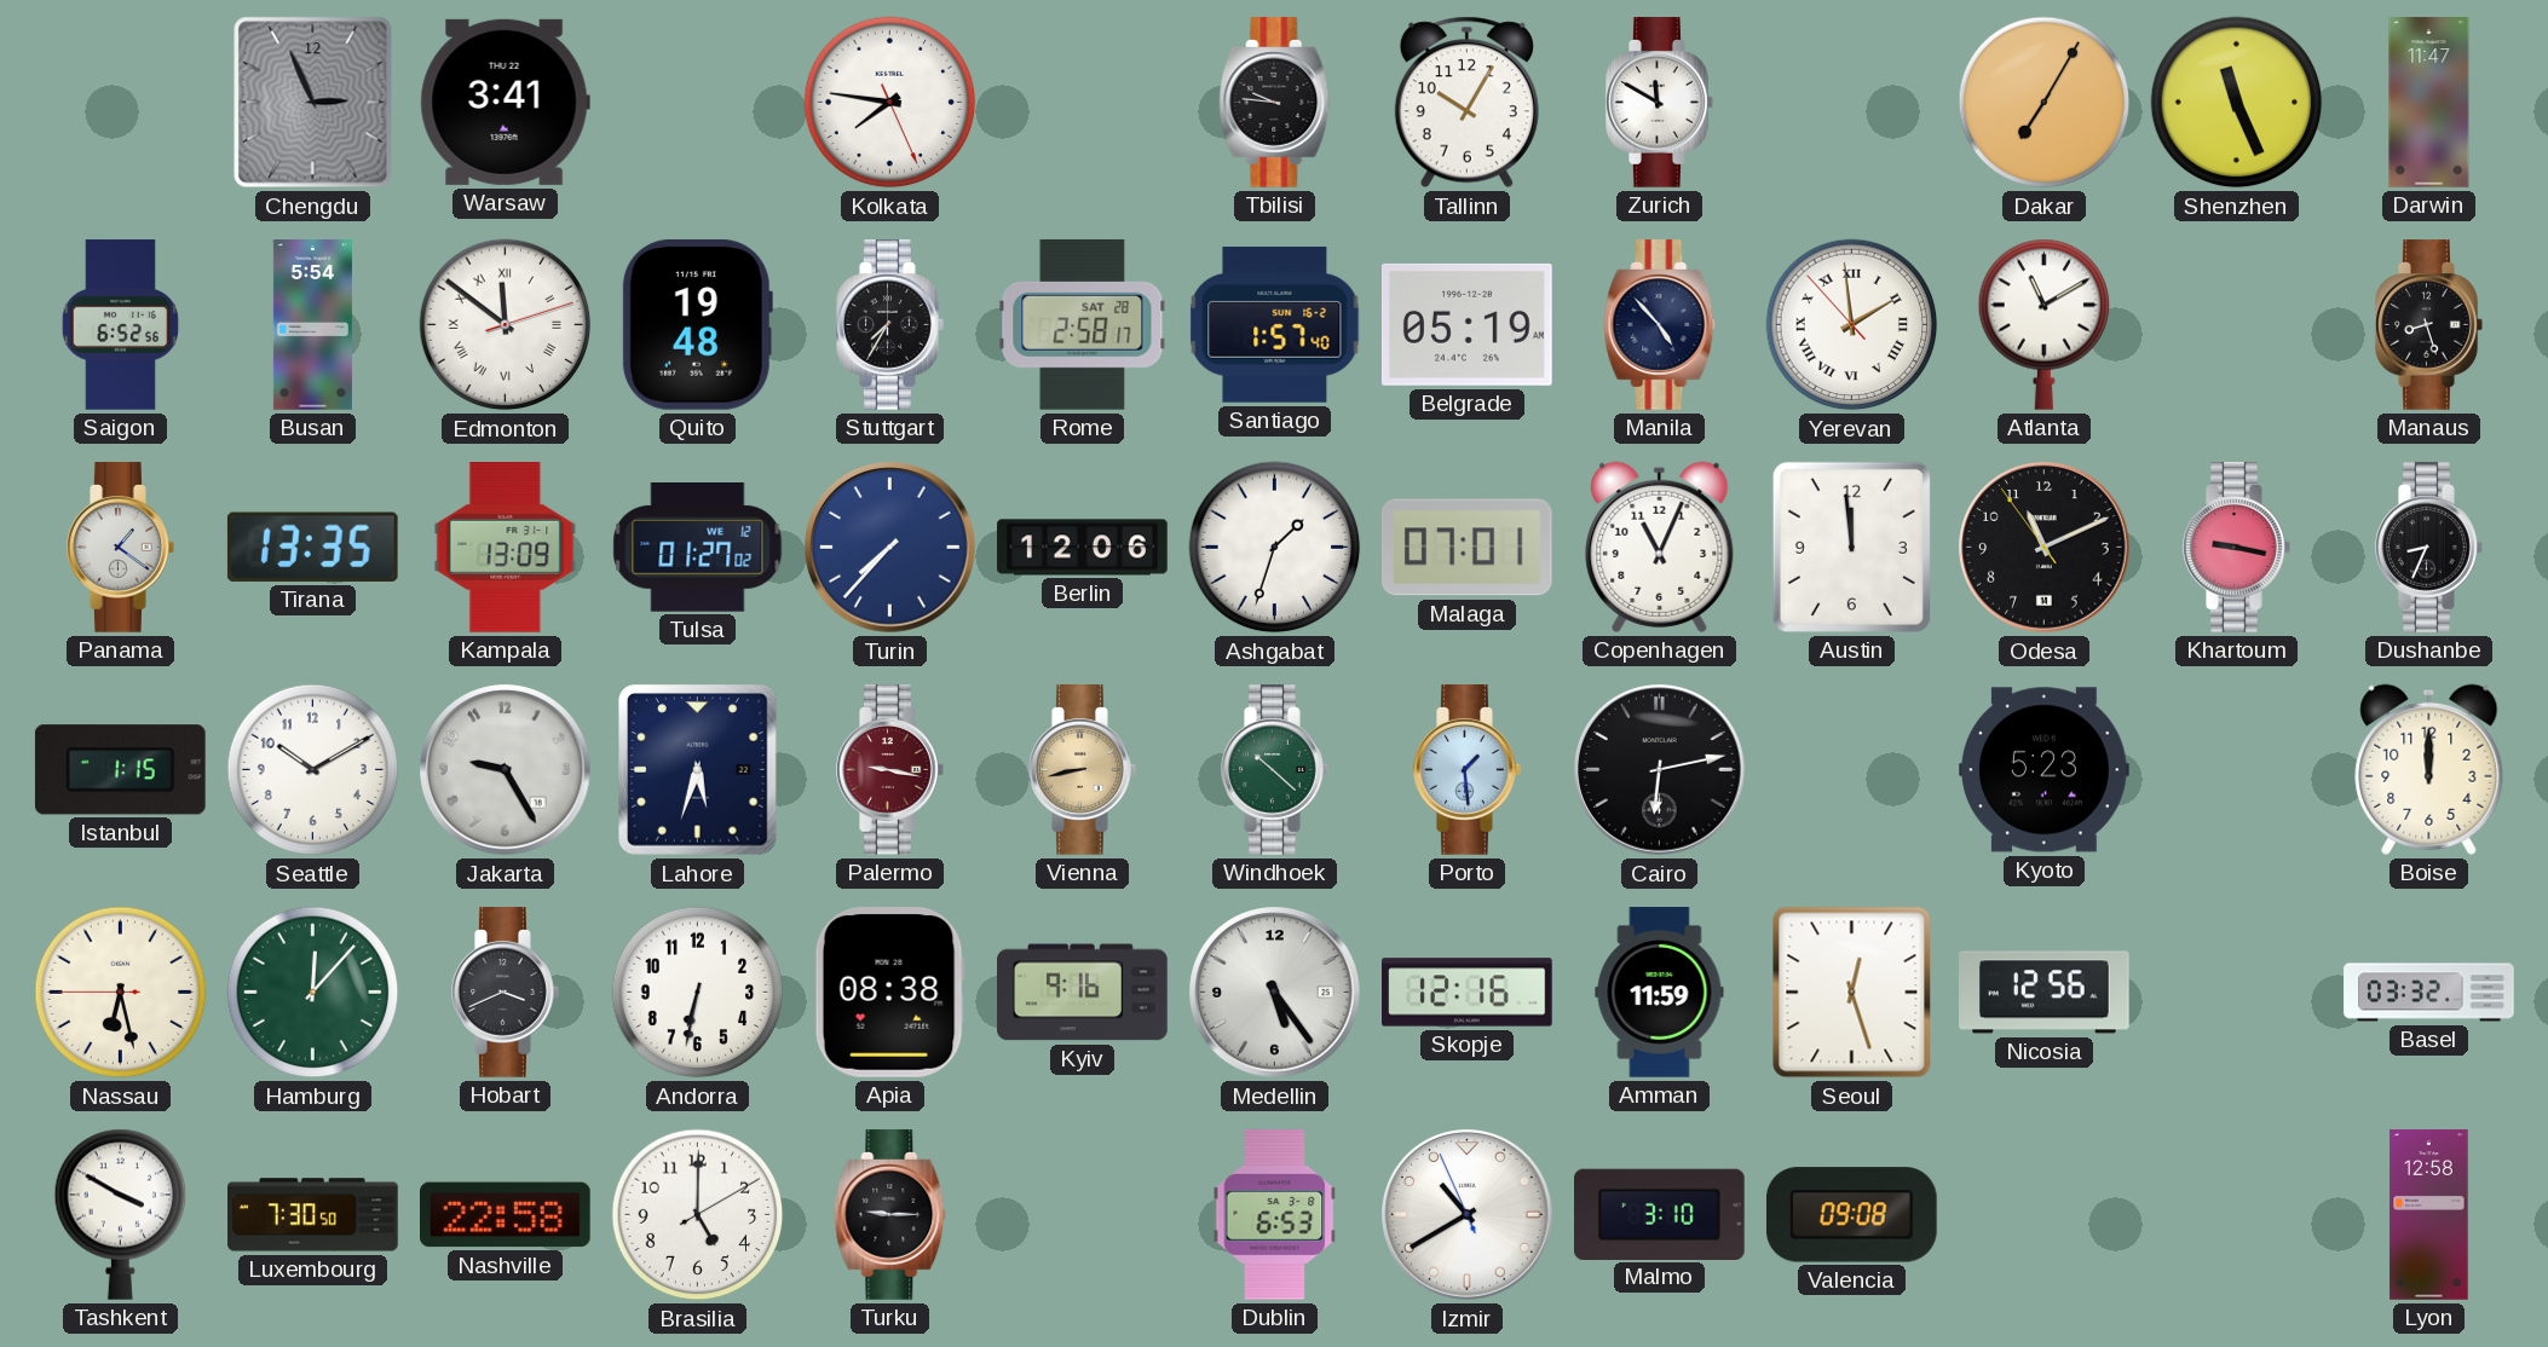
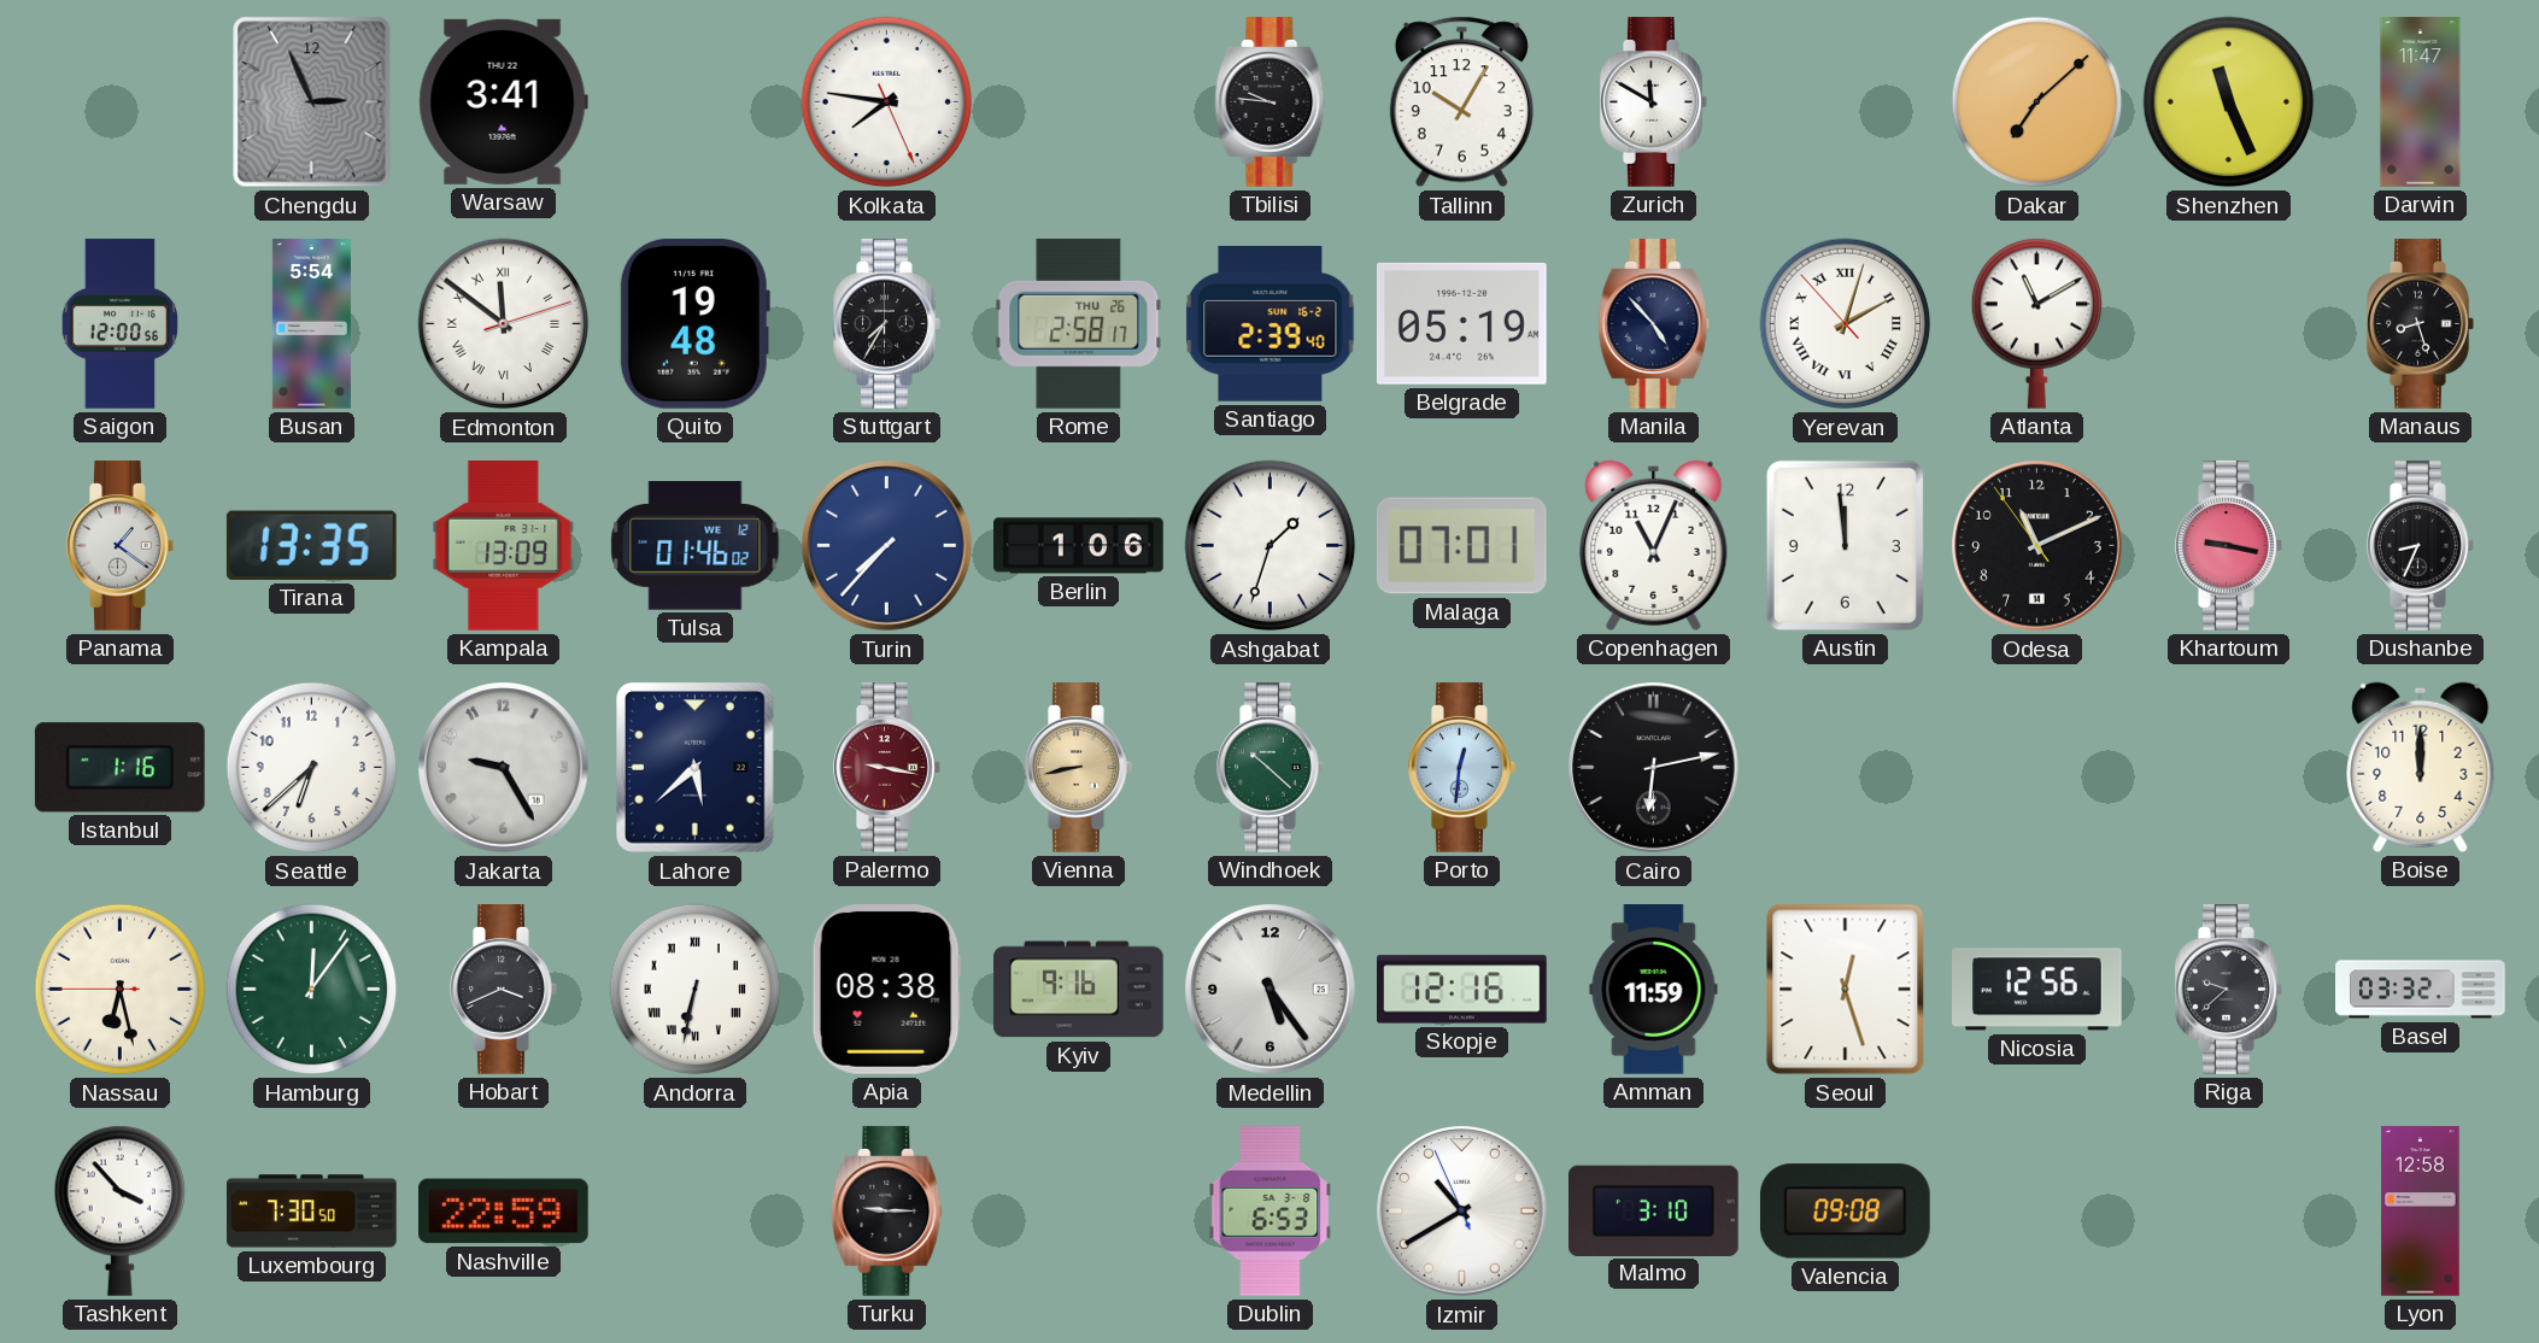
Dakar: 7:05 -> 7:08
Saigon: 6:52 -> 12:00
Rome date: SAT 28 -> THU 26
Santiago: 1:57 -> 2:39
Yerevan: 1:58 -> 2:02
Tulsa: 01:27 -> 01:46
Berlin: 12:06 -> 1:06
Istanbul: 1:15 -> 1:16
Seattle: 10:10 -> 6:38
Lahore: 5:33 -> 5:38
Porto: 1:29 -> 12:31
Kyoto: 5:23 -> none
Hamburg: 12:07 -> 12:06
Andorra numerals: Arabic -> Roman
Riga: none -> 9:38
Tashkent: 3:50 -> 3:53
Nashville: 22:58 -> 22:59
Brasilia: 5:00 -> none
